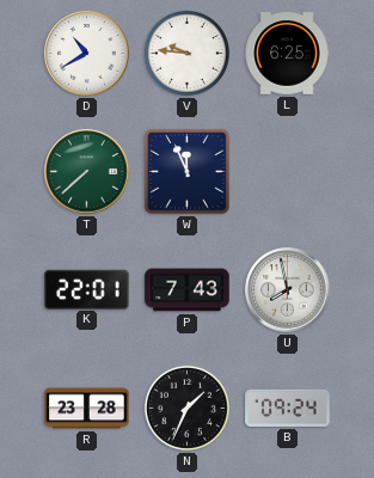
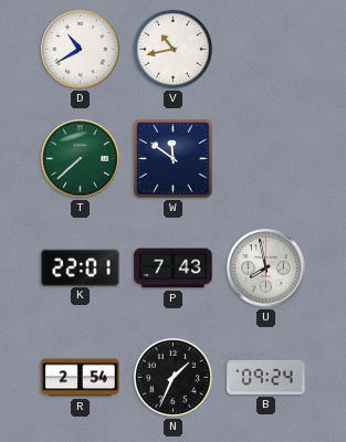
V: 9:46 -> 10:43
L: 6:25 -> none
W: 11:56 -> 11:51
R: 23:28 -> 2:54
